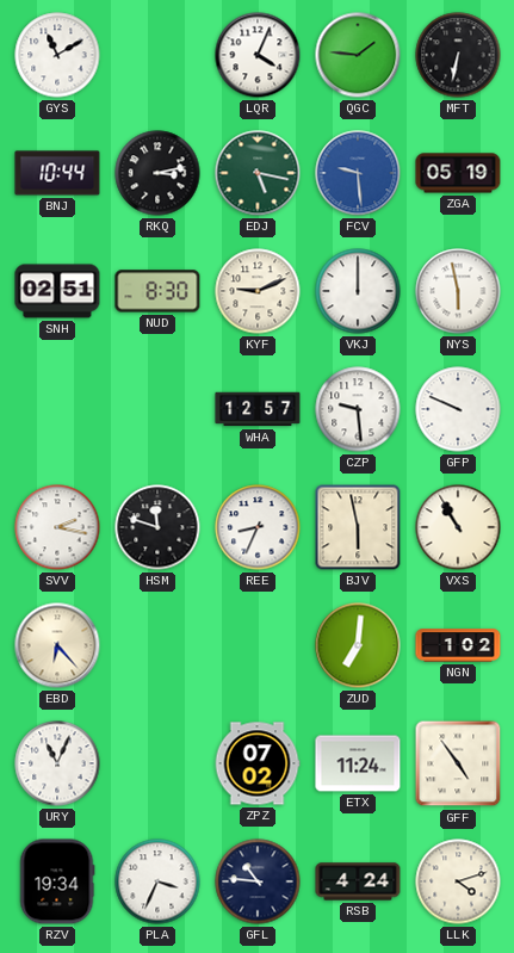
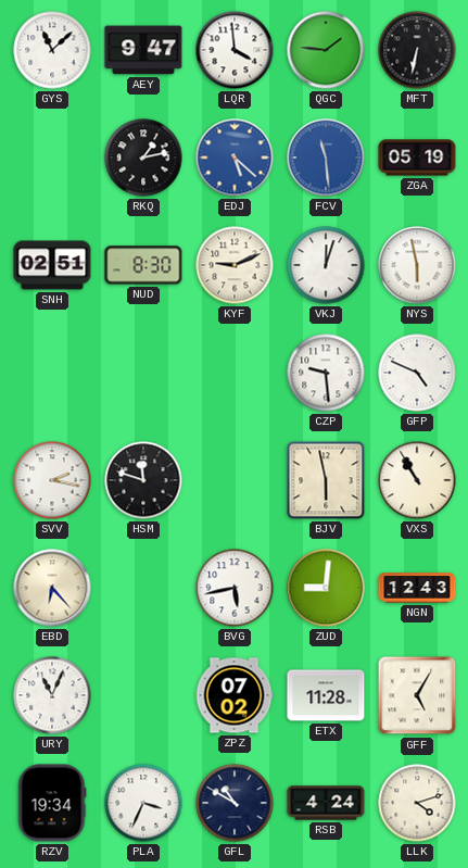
GYS: 11:10 -> 11:08
AEY: none -> 9:47
LQR: 4:04 -> 3:59
BNJ: 10:44 -> none
RKQ: 3:13 -> 1:13
EDJ: 5:17 -> 5:22
EDJ dial: green -> blue
FCV: 9:29 -> 11:29
VKJ: 12:00 -> 12:03
WHA: 12:57 -> none
GFP: 9:49 -> 4:49
REE: 8:34 -> none
BVG: none -> 5:43
ZUD: 7:01 -> 9:01
NGN: 1:02 -> 12:43
ETX: 11:24 -> 11:28
GFF: 4:54 -> 5:05
GFL: 10:46 -> 10:50
